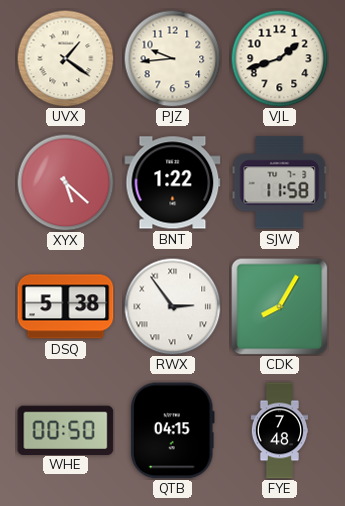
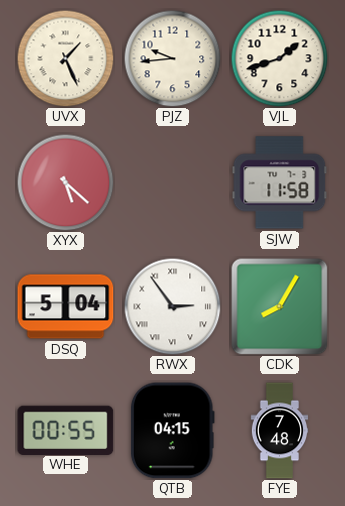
UVX: 1:21 -> 1:26
BNT: 1:22 -> none
DSQ: 5:38 -> 5:04
WHE: 00:50 -> 00:55
